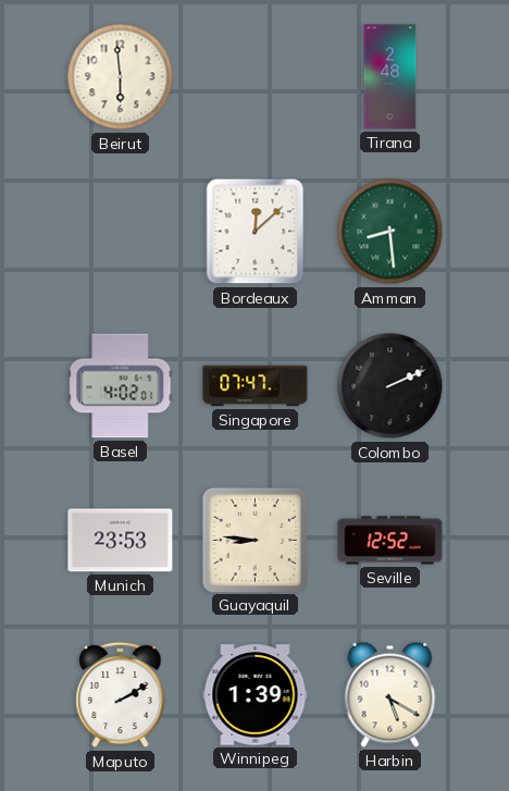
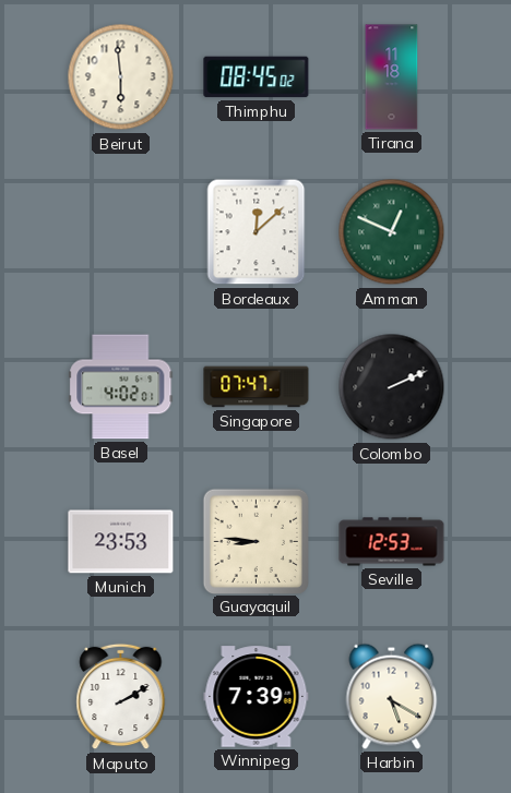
Thimphu: none -> 08:45
Tirana: 2:48 -> 11:18
Amman: 8:29 -> 12:49
Seville: 12:52 -> 12:53
Winnipeg: 1:39 -> 7:39
